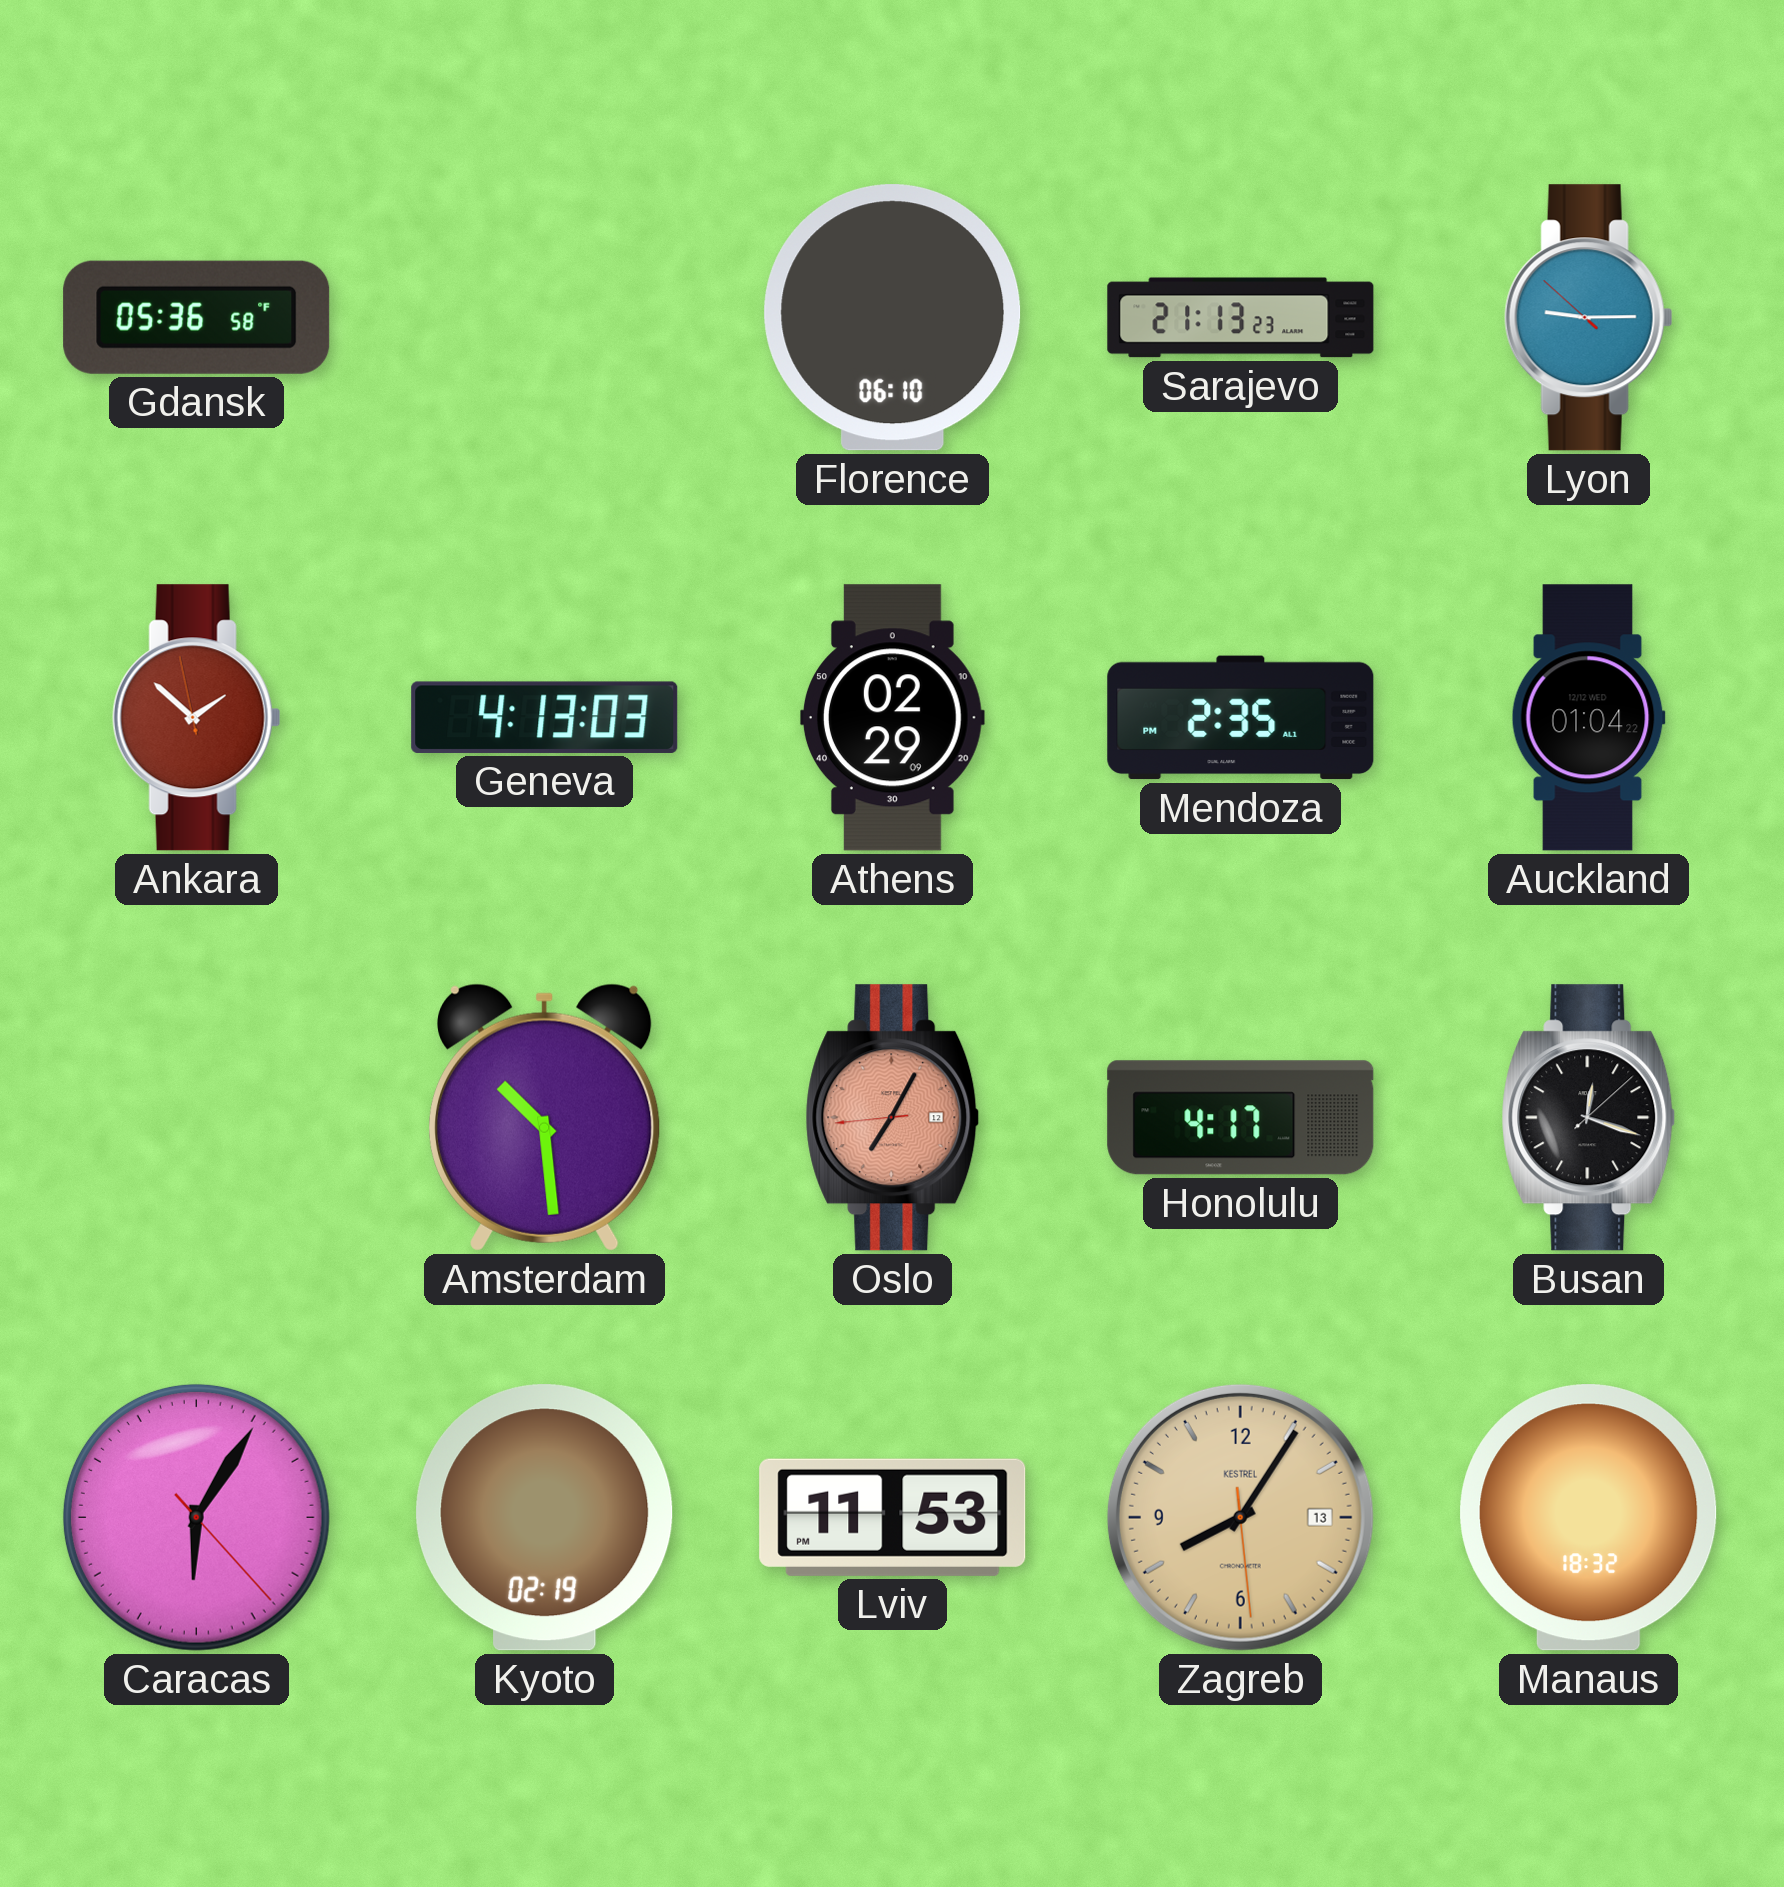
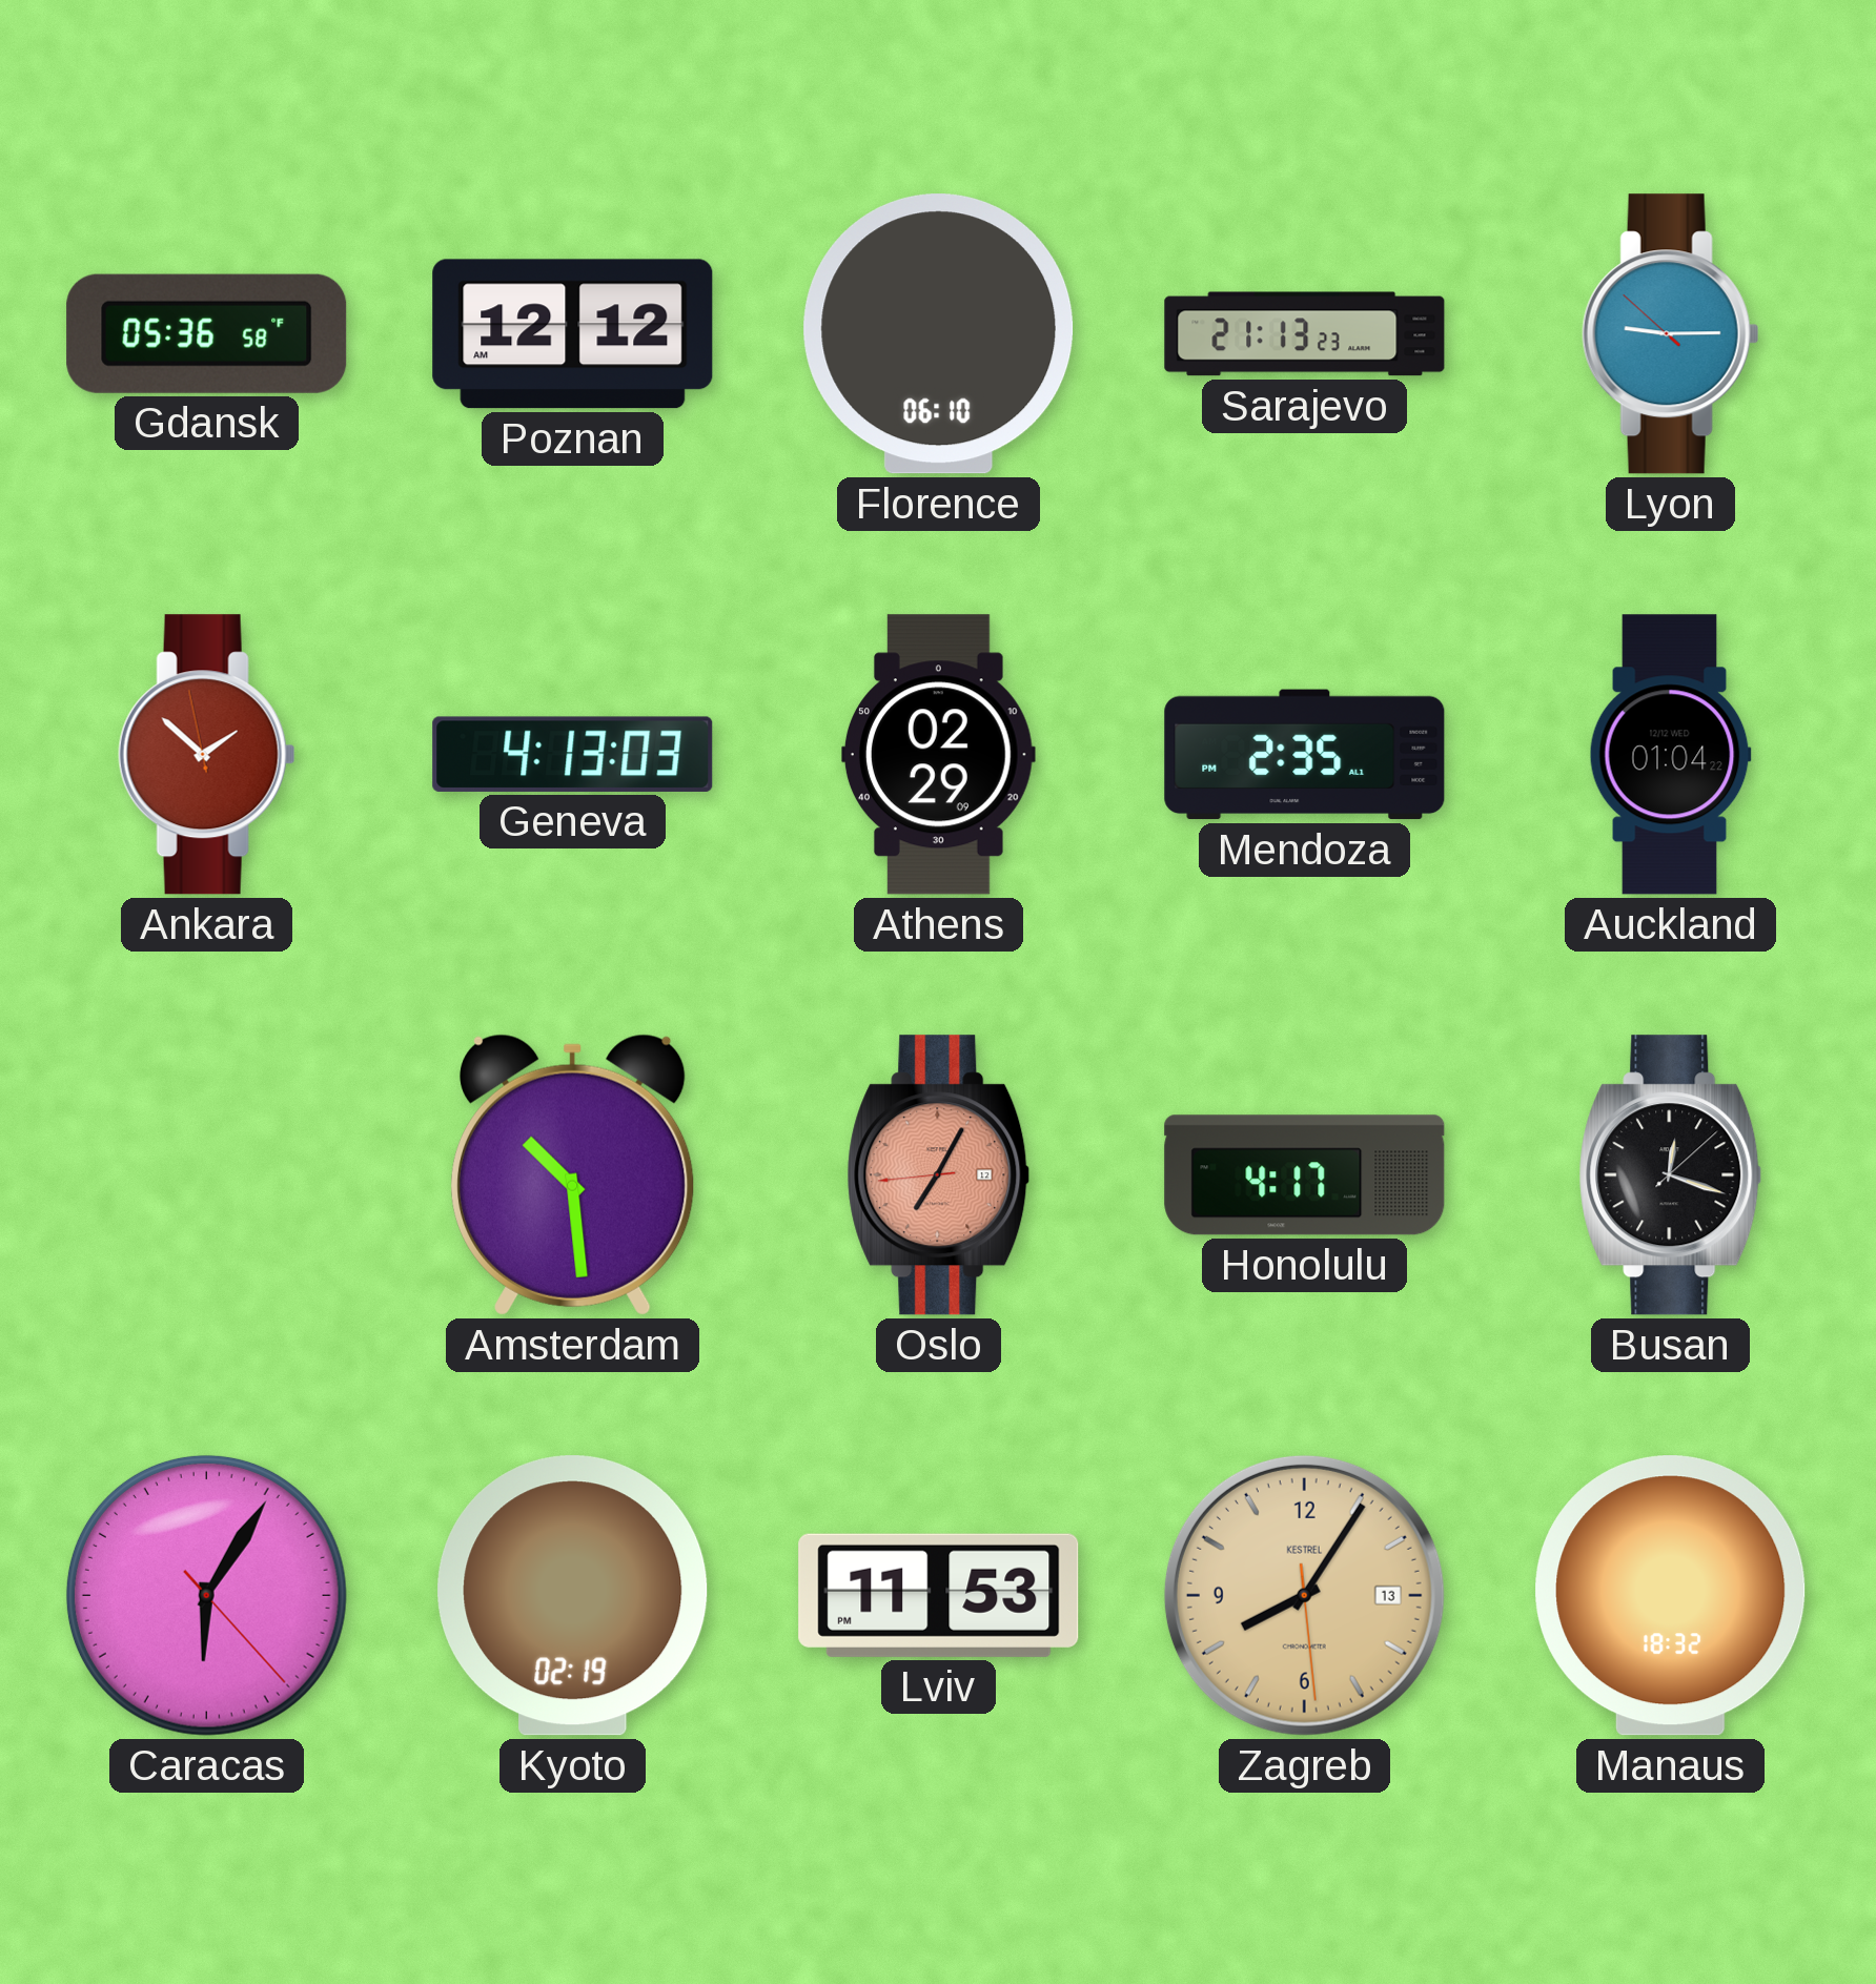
Poznan: none -> 12:12
